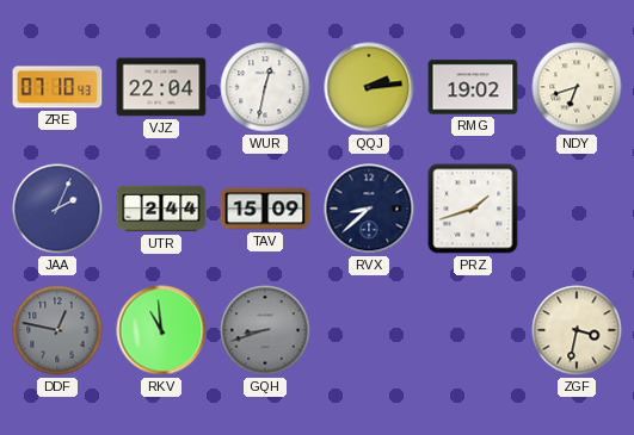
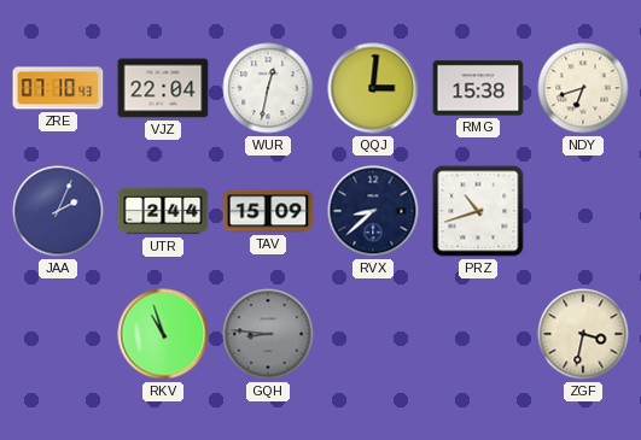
QQJ: 2:14 -> 3:01
RMG: 19:02 -> 15:38
PRZ: 1:42 -> 10:42
DDF: 12:47 -> none
RKV: 10:59 -> 10:57
GQH: 8:42 -> 8:46
